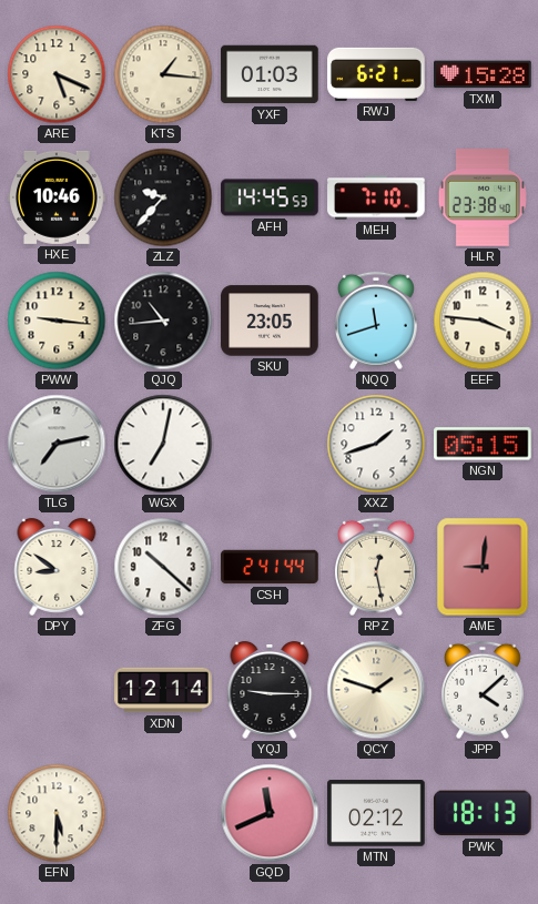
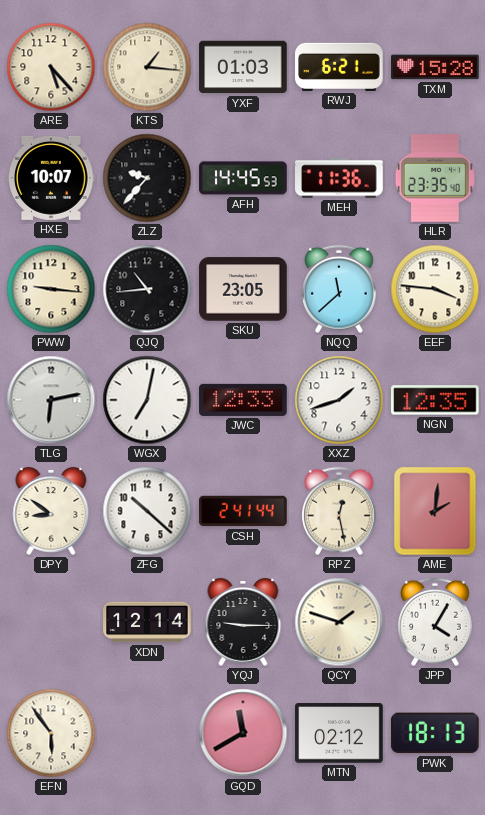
ARE: 5:19 -> 5:23
HXE: 10:46 -> 10:07
MEH: 7:10 -> 11:36
HLR: 23:38 -> 23:35
NQQ: 11:42 -> 11:38
TLG: 7:13 -> 6:13
JWC: none -> 12:33
NGN: 05:15 -> 12:35
AME: 9:01 -> 2:01
JPP: 4:08 -> 4:05
EFN: 5:30 -> 5:54
GQD: 11:41 -> 11:40
